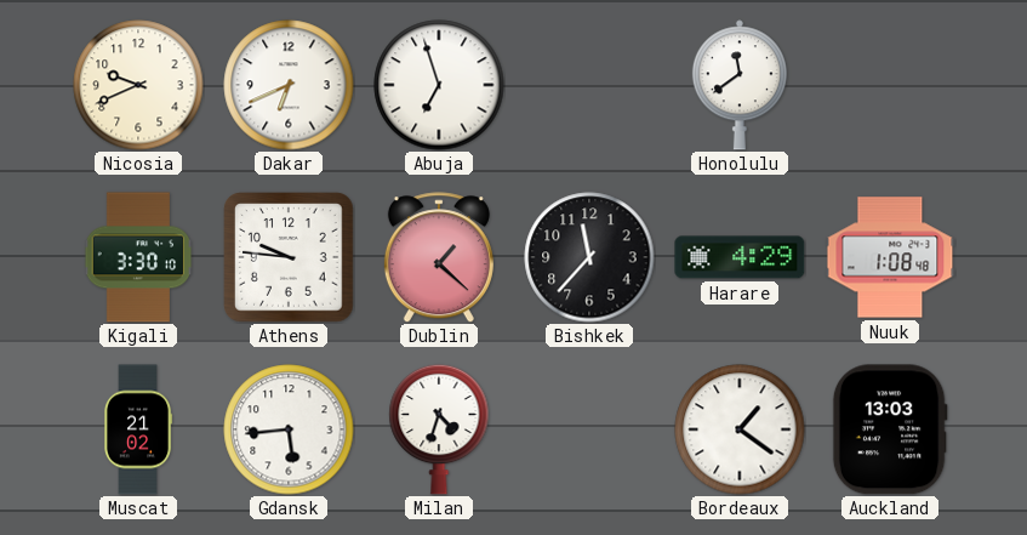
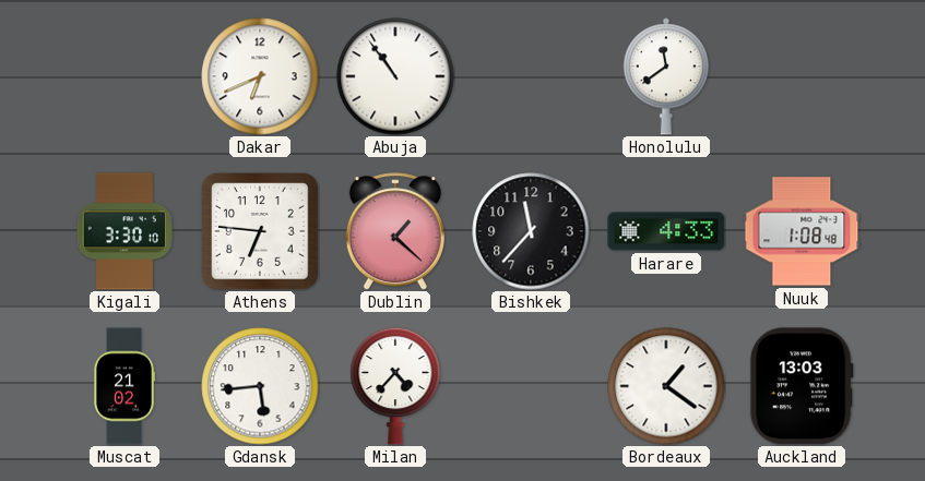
Nicosia: 9:41 -> none
Abuja: 6:57 -> 10:54
Athens: 9:46 -> 6:46
Harare: 4:29 -> 4:33
Milan: 4:33 -> 4:37
